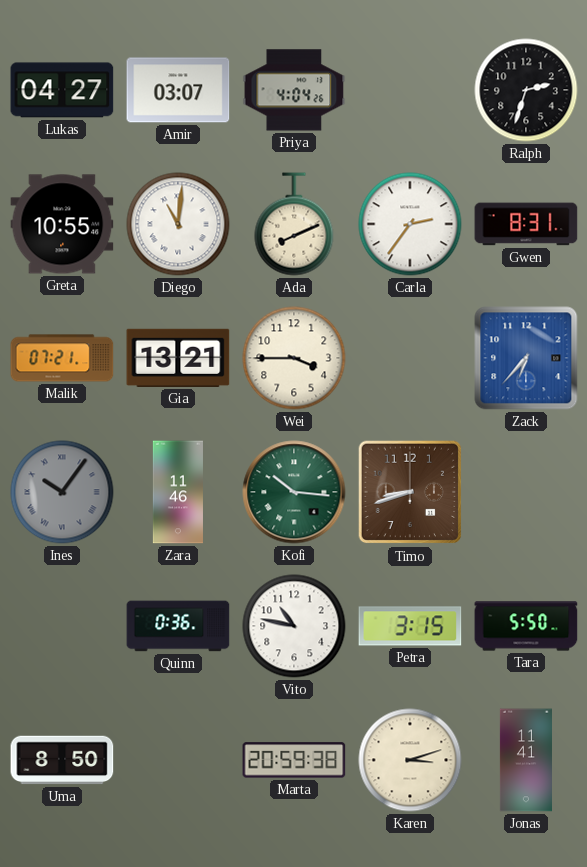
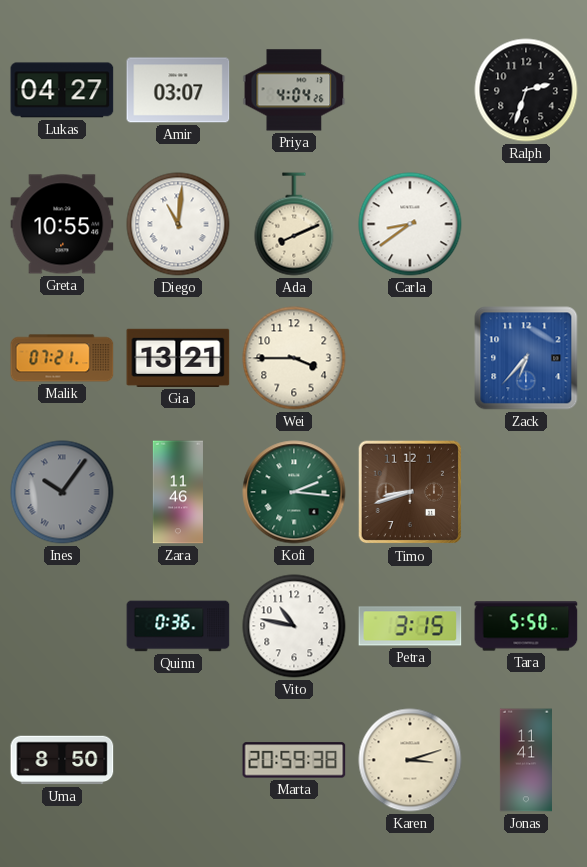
Carla: 2:36 -> 8:39
Gwen: 8:31 -> none
Kofi: 10:16 -> 2:16
